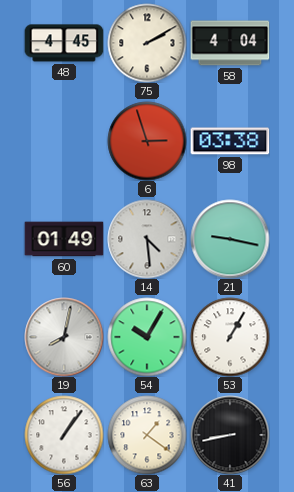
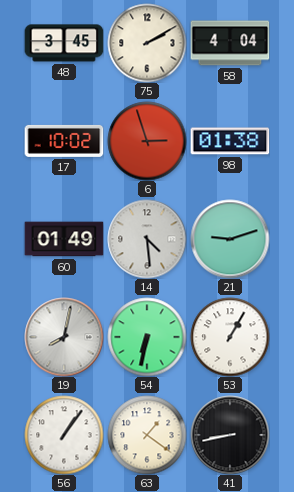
48: 4:45 -> 3:45
17: none -> 10:02
98: 03:38 -> 01:38
21: 9:17 -> 9:12
54: 10:05 -> 6:32
